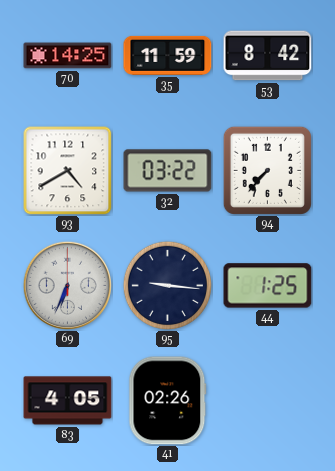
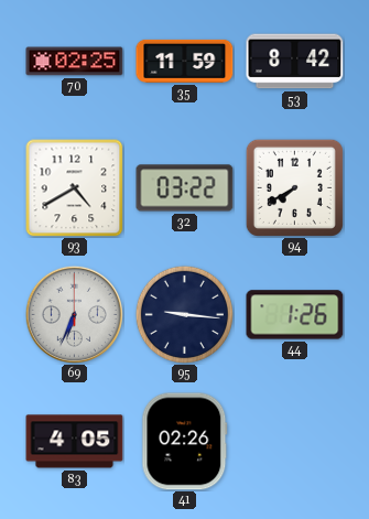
70: 14:25 -> 02:25
94: 7:37 -> 7:40
44: 1:25 -> 1:26
